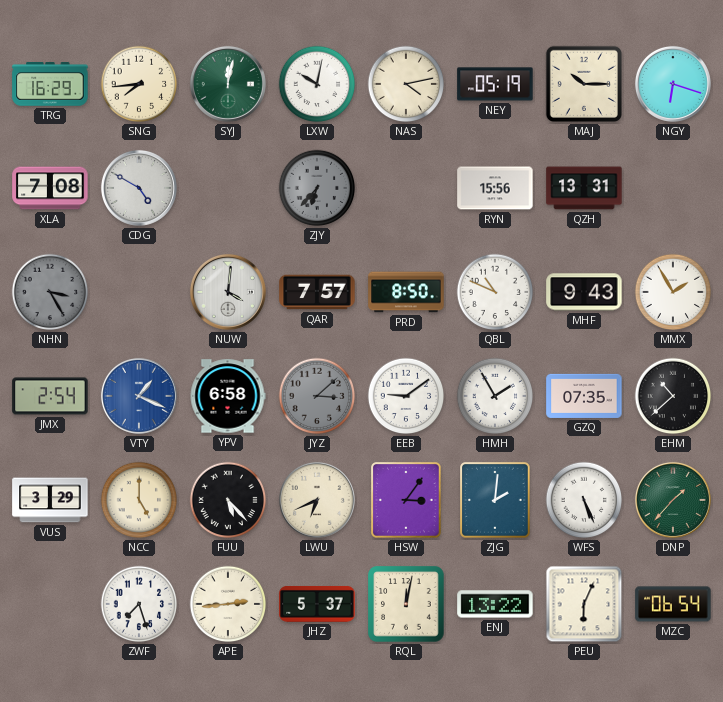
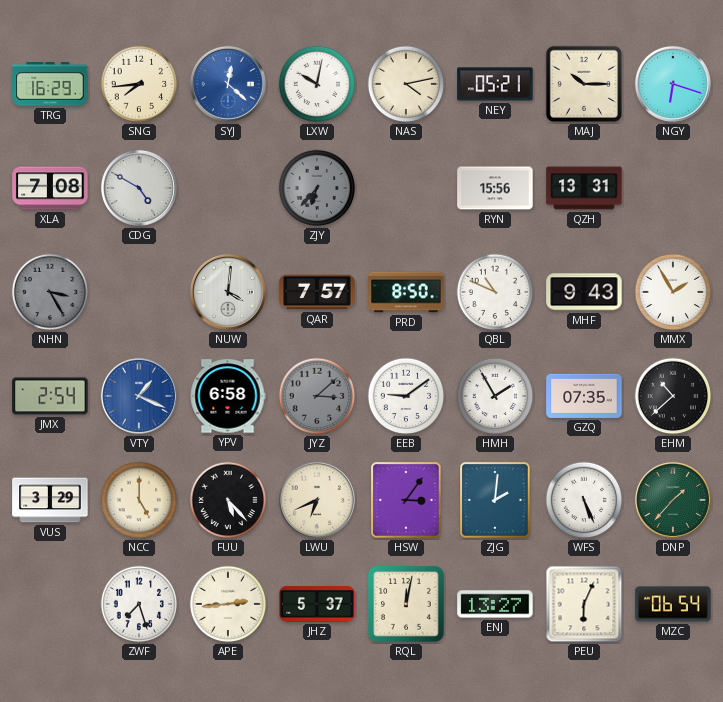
SYJ: 12:02 -> 12:22
SYJ dial: green -> blue
NEY: 05:19 -> 05:21
ENJ: 13:22 -> 13:27
